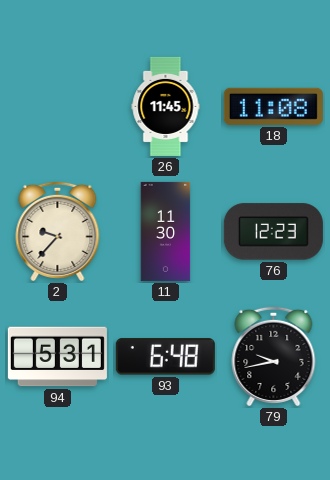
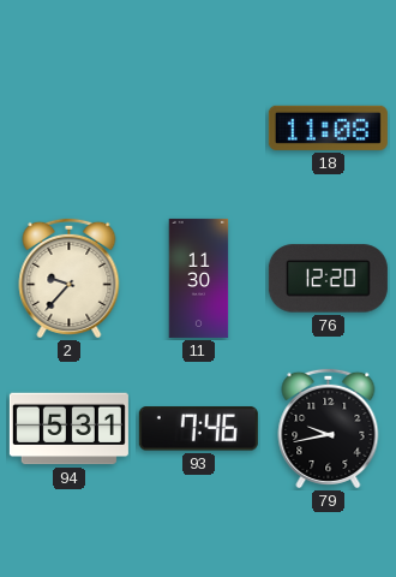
26: 11:45 -> none
76: 12:23 -> 12:20
93: 6:48 -> 7:46
